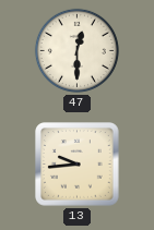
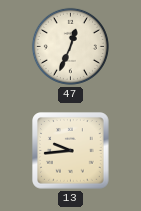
47: 12:30 -> 12:34
